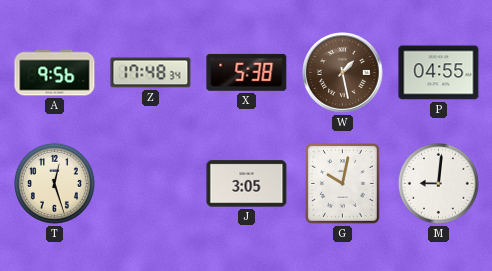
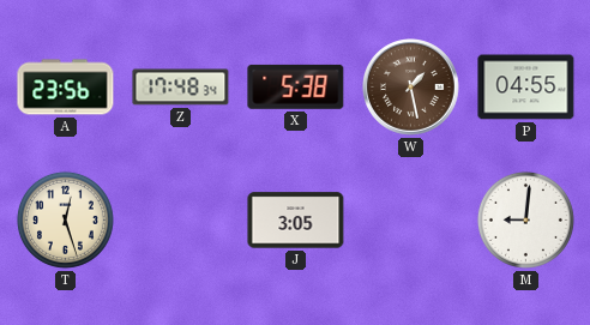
A: 9:56 -> 23:56
G: 10:02 -> none
